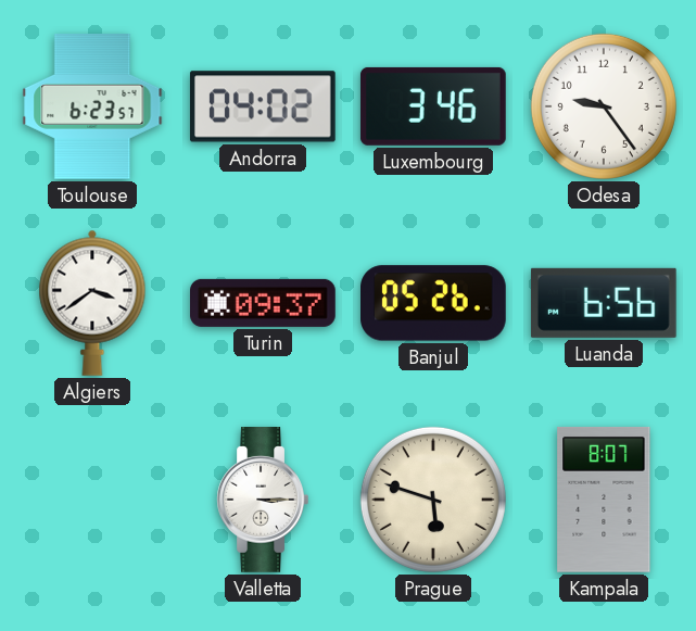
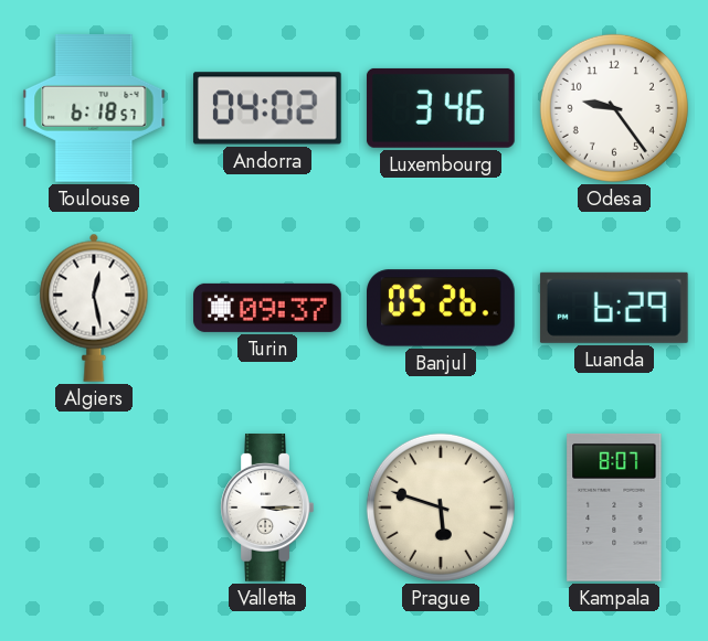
Toulouse: 6:23 -> 6:18
Algiers: 3:39 -> 12:28
Luanda: 6:56 -> 6:29
